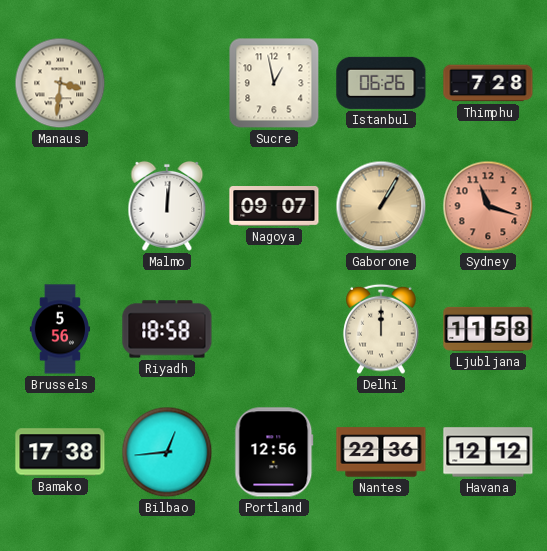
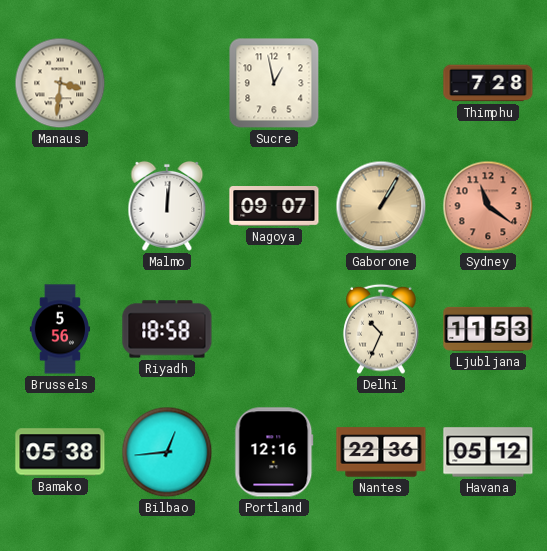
Istanbul: 06:26 -> none
Sydney: 11:18 -> 11:21
Delhi: 12:00 -> 10:34
Ljubljana: 11:58 -> 11:53
Bamako: 17:38 -> 05:38
Portland: 12:56 -> 12:16
Havana: 12:12 -> 05:12
